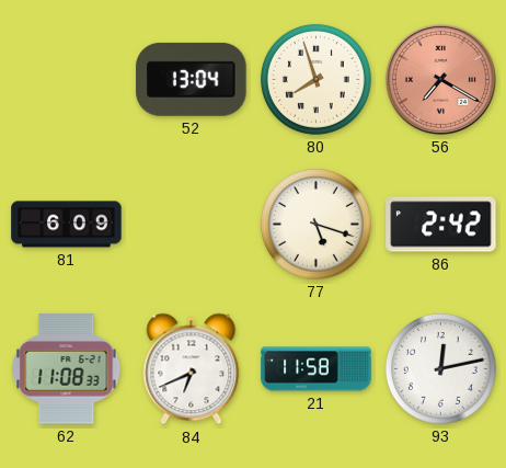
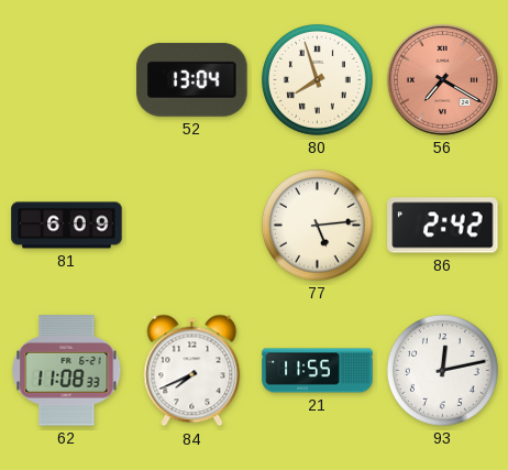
77: 5:18 -> 5:14
84: 6:41 -> 7:41
21: 11:58 -> 11:55
